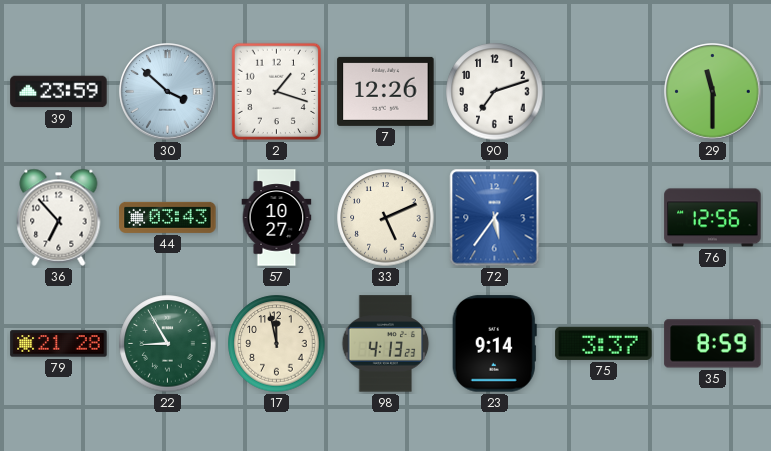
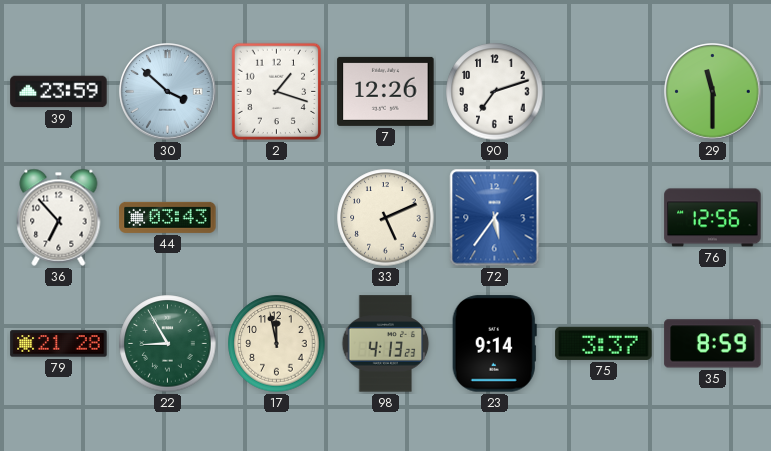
57: 10:27 -> none
